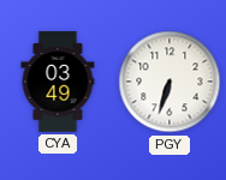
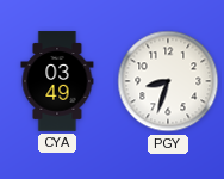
PGY: 6:33 -> 8:33
